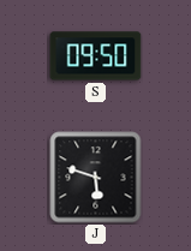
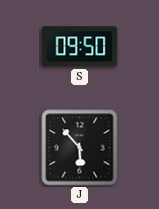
J: 5:48 -> 5:53
